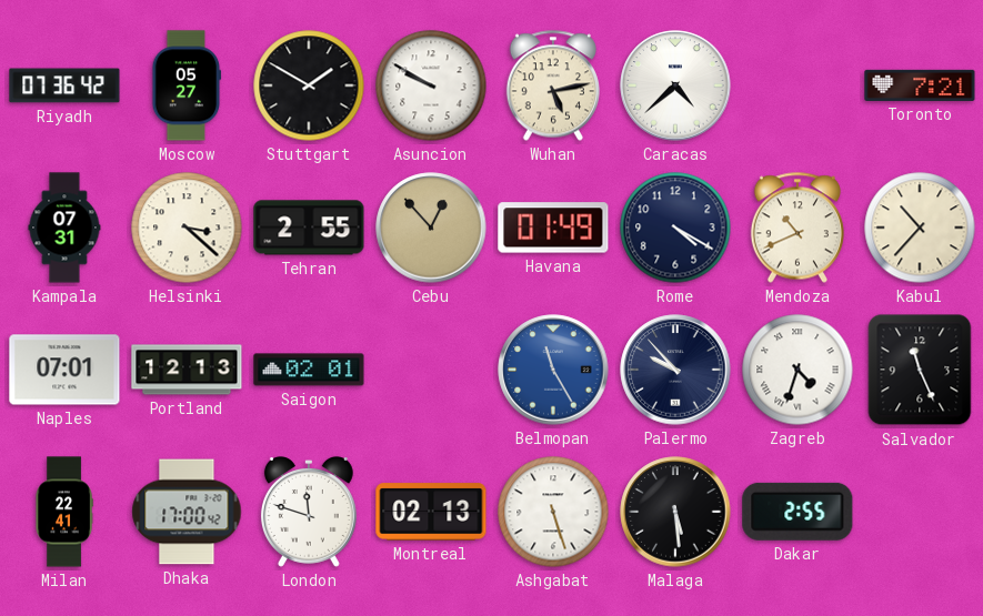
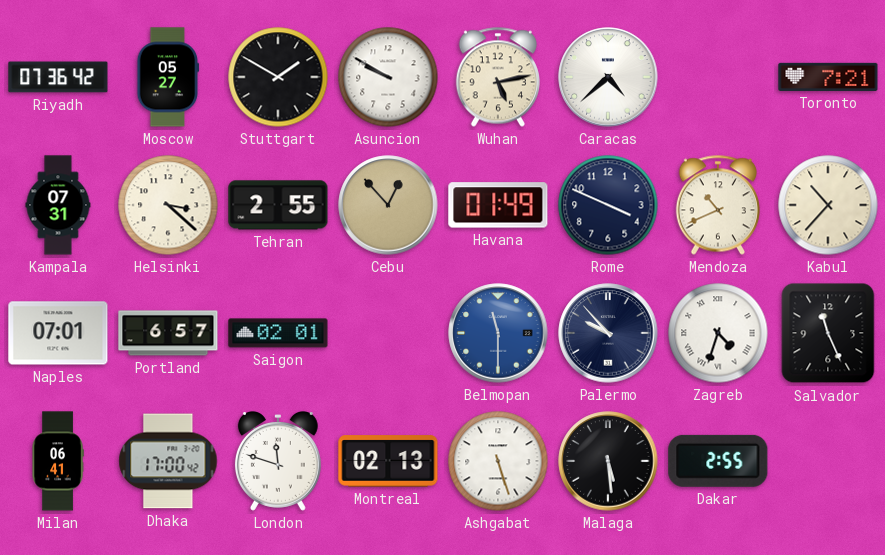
Rome: 4:20 -> 3:49
Portland: 12:13 -> 6:57
Belmopan: 11:25 -> 11:30
Milan: 22:41 -> 06:41
